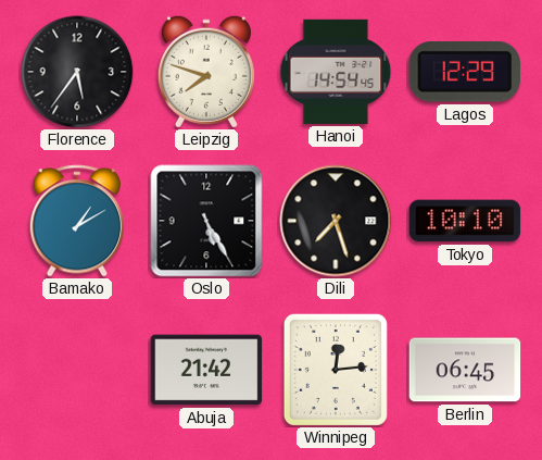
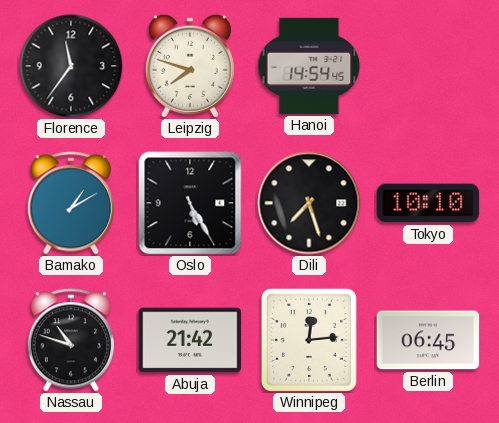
Florence: 5:36 -> 11:36
Lagos: 12:29 -> none
Nassau: none -> 10:48
